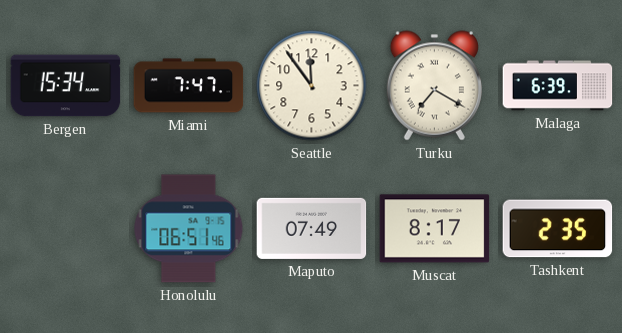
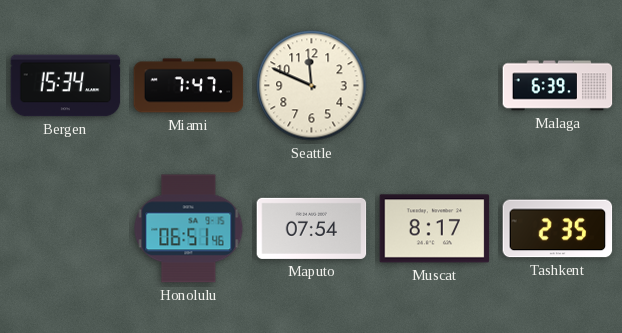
Seattle: 11:54 -> 11:49
Turku: 7:20 -> none
Maputo: 07:49 -> 07:54
